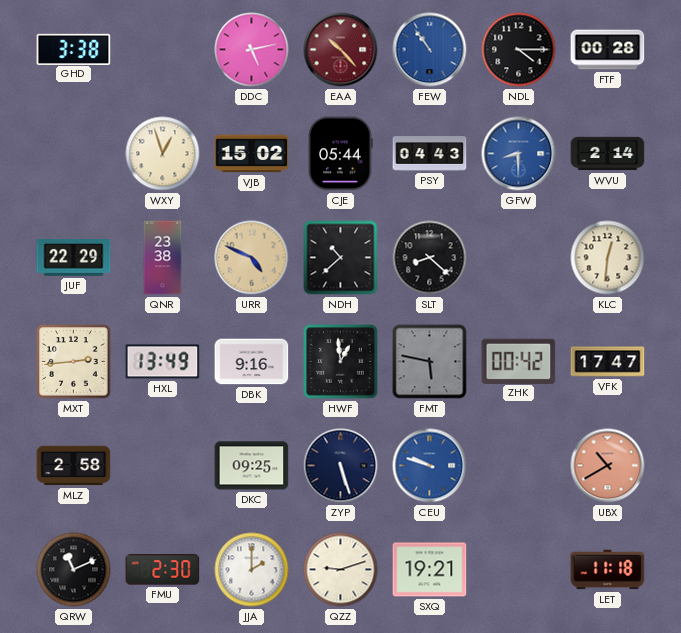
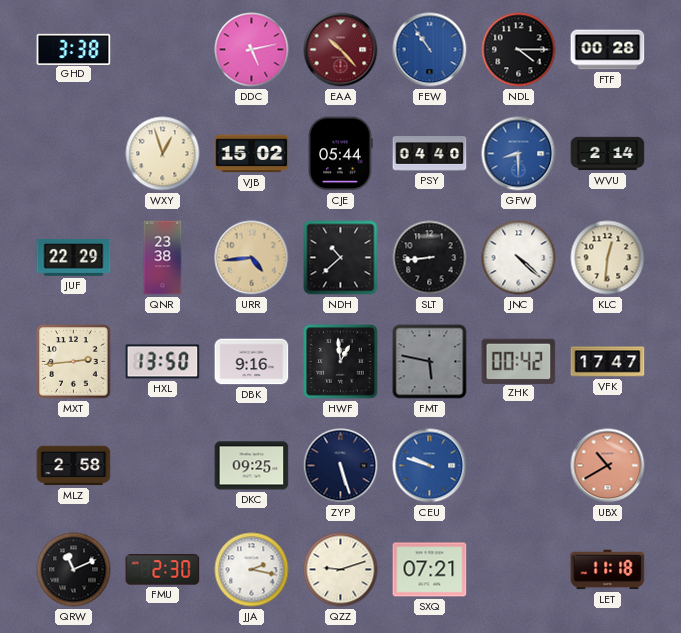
PSY: 04:43 -> 04:40
URR: 4:49 -> 4:44
SLT: 8:22 -> 8:44
JNC: none -> 4:22
HXL: 13:49 -> 13:50
JJA: 2:00 -> 2:17
SXQ: 19:21 -> 07:21
